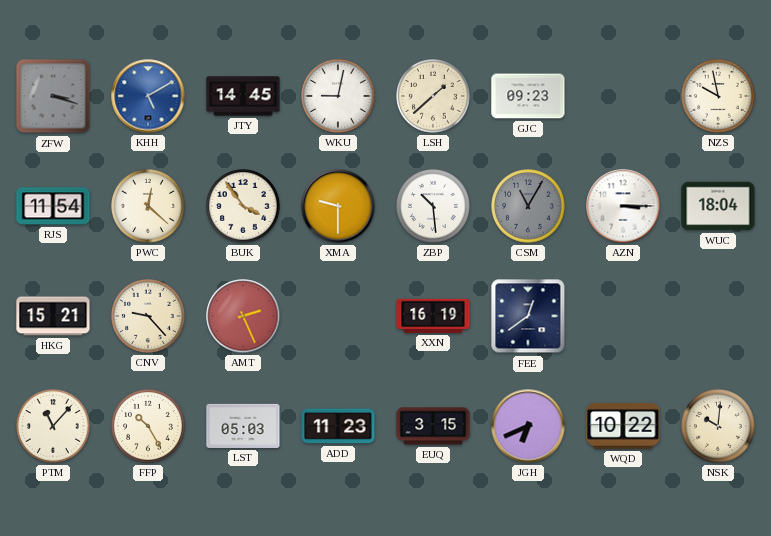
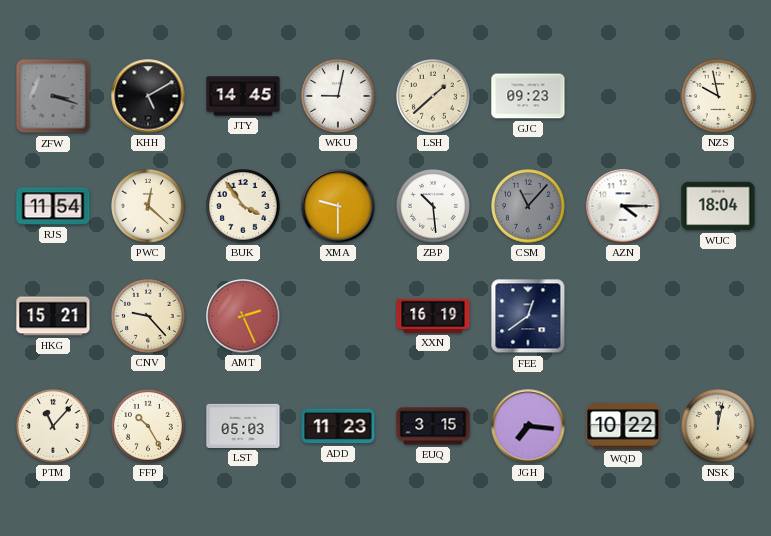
KHH dial: blue -> black
CSM: 11:05 -> 11:07
AZN: 3:15 -> 4:15
JGH: 6:41 -> 7:16
NSK: 10:01 -> 12:02
